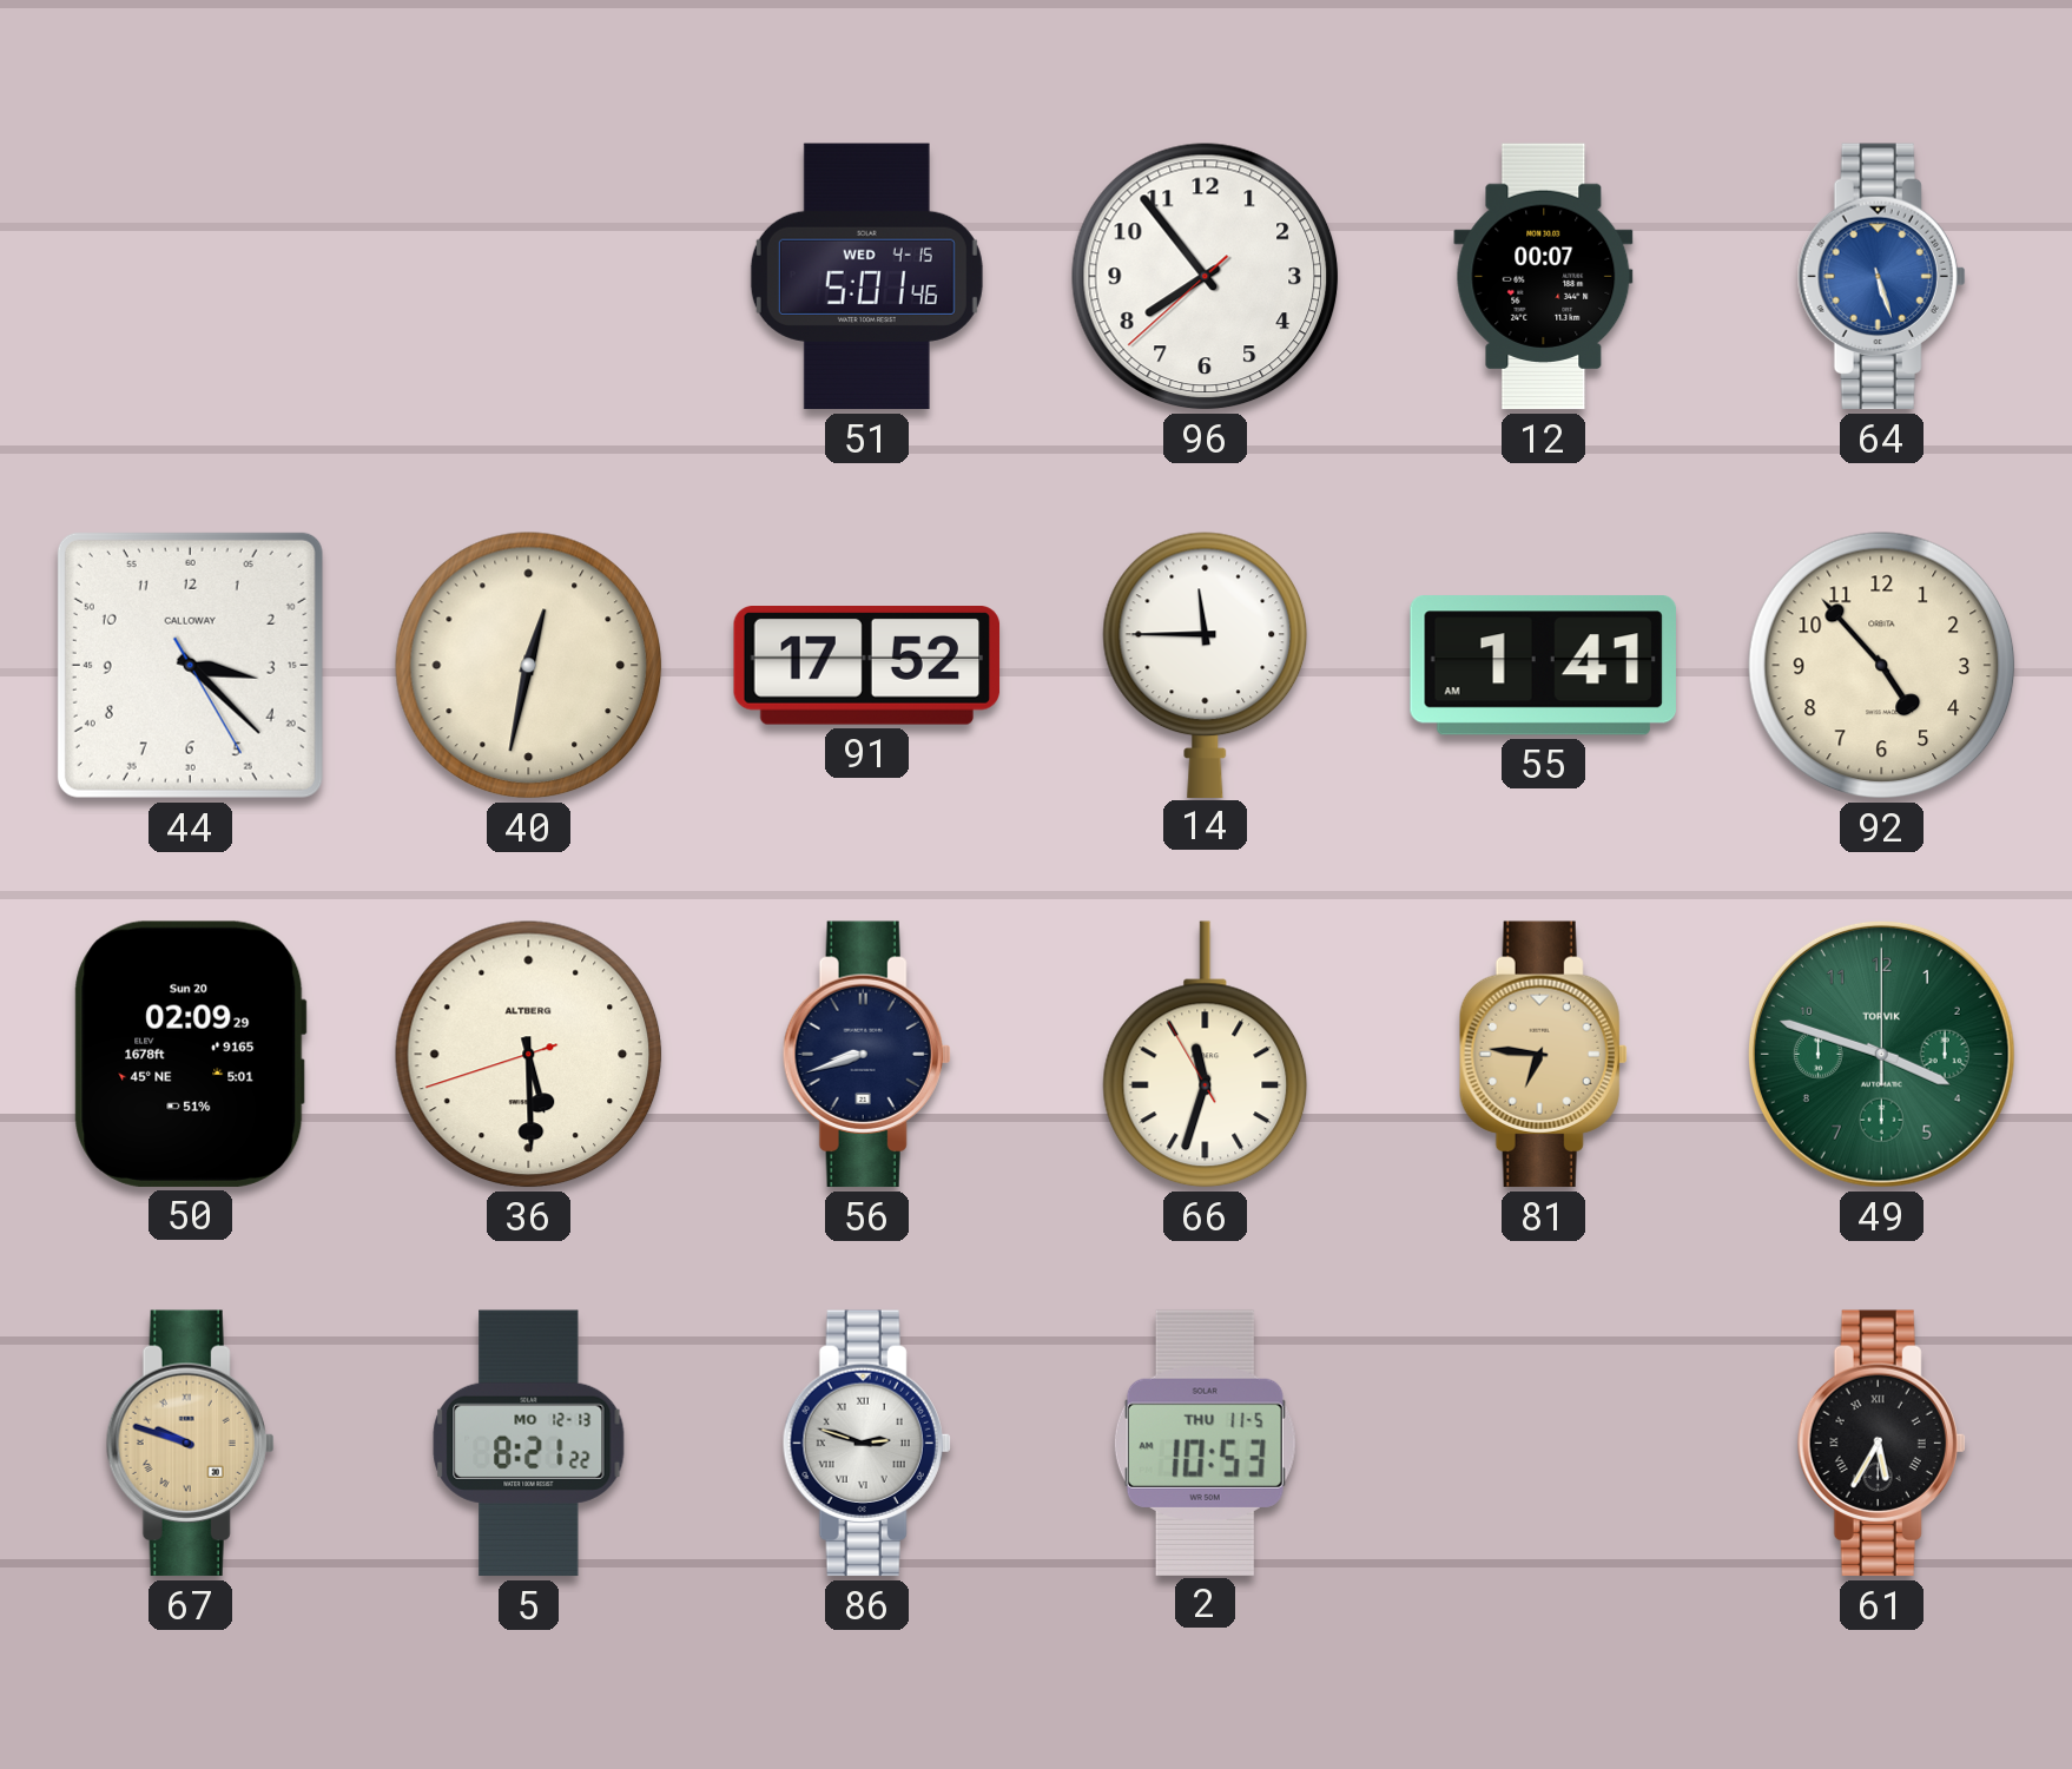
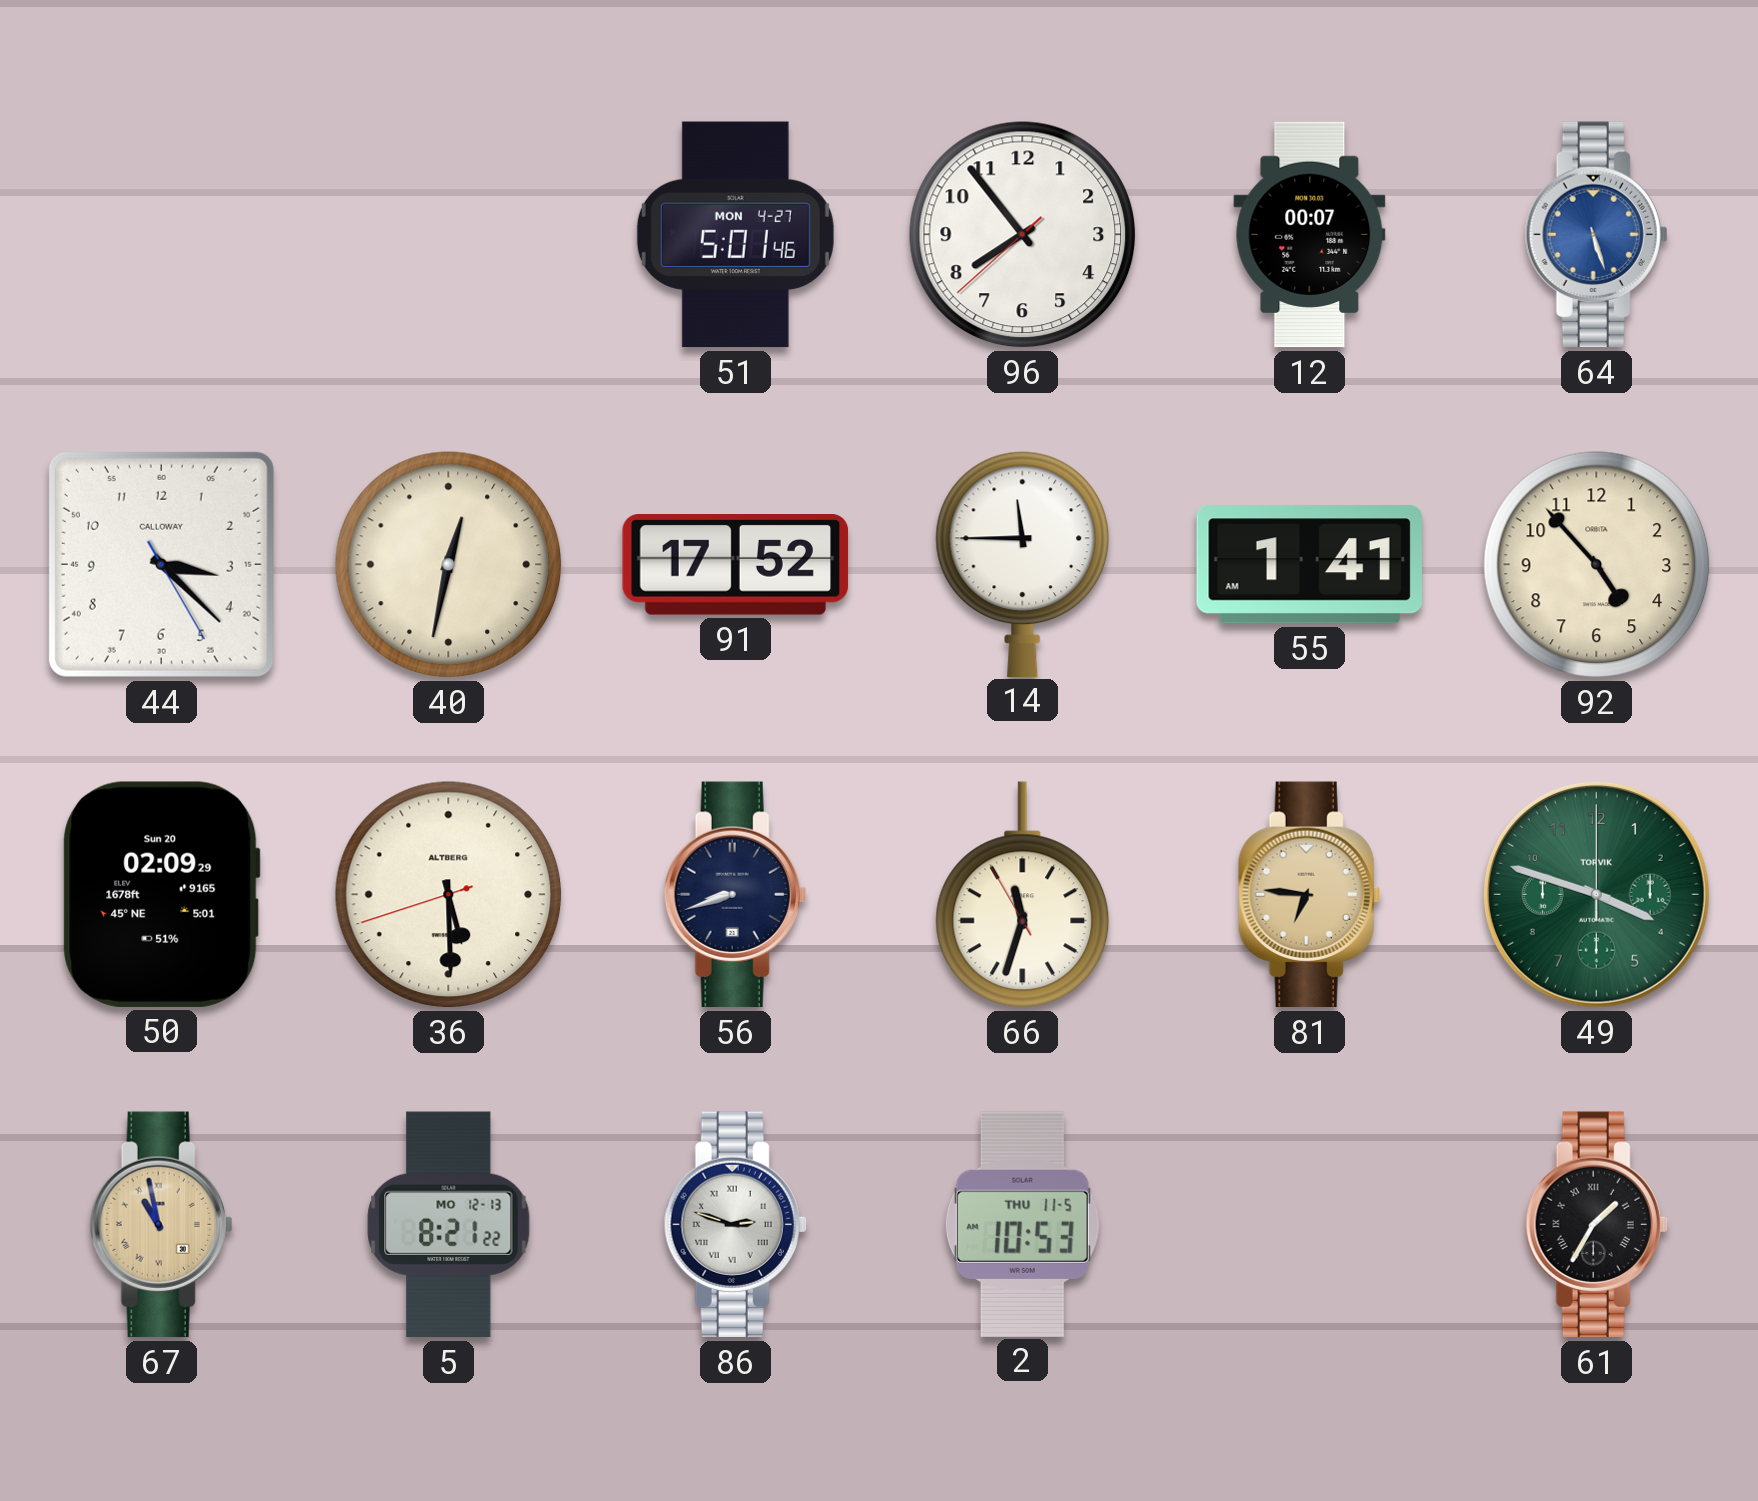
51 date: WED 4-15 -> MON 4-27
67: 9:48 -> 10:58
61: 5:35 -> 1:35
